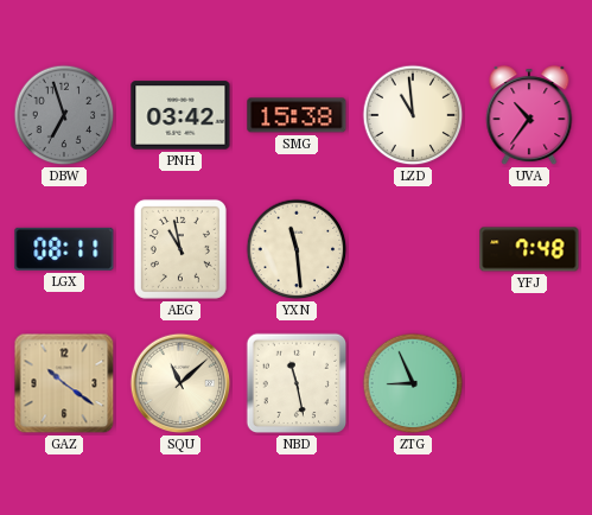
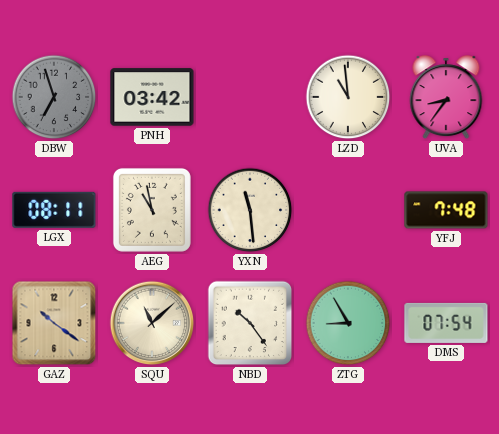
SMG: 15:38 -> none
UVA: 10:36 -> 8:36
NBD: 11:28 -> 10:24
ZTG: 8:56 -> 8:55
DMS: none -> 07:54
